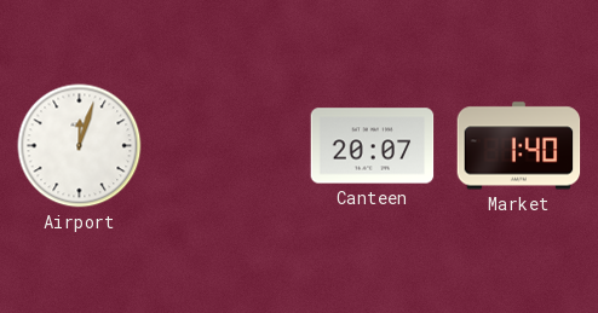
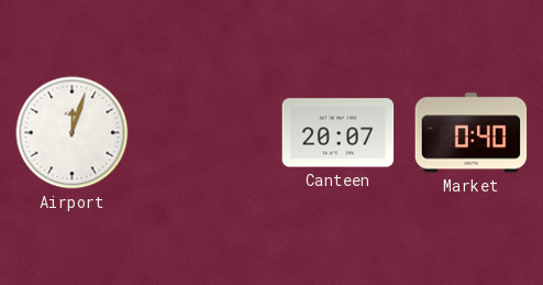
Market: 1:40 -> 0:40
